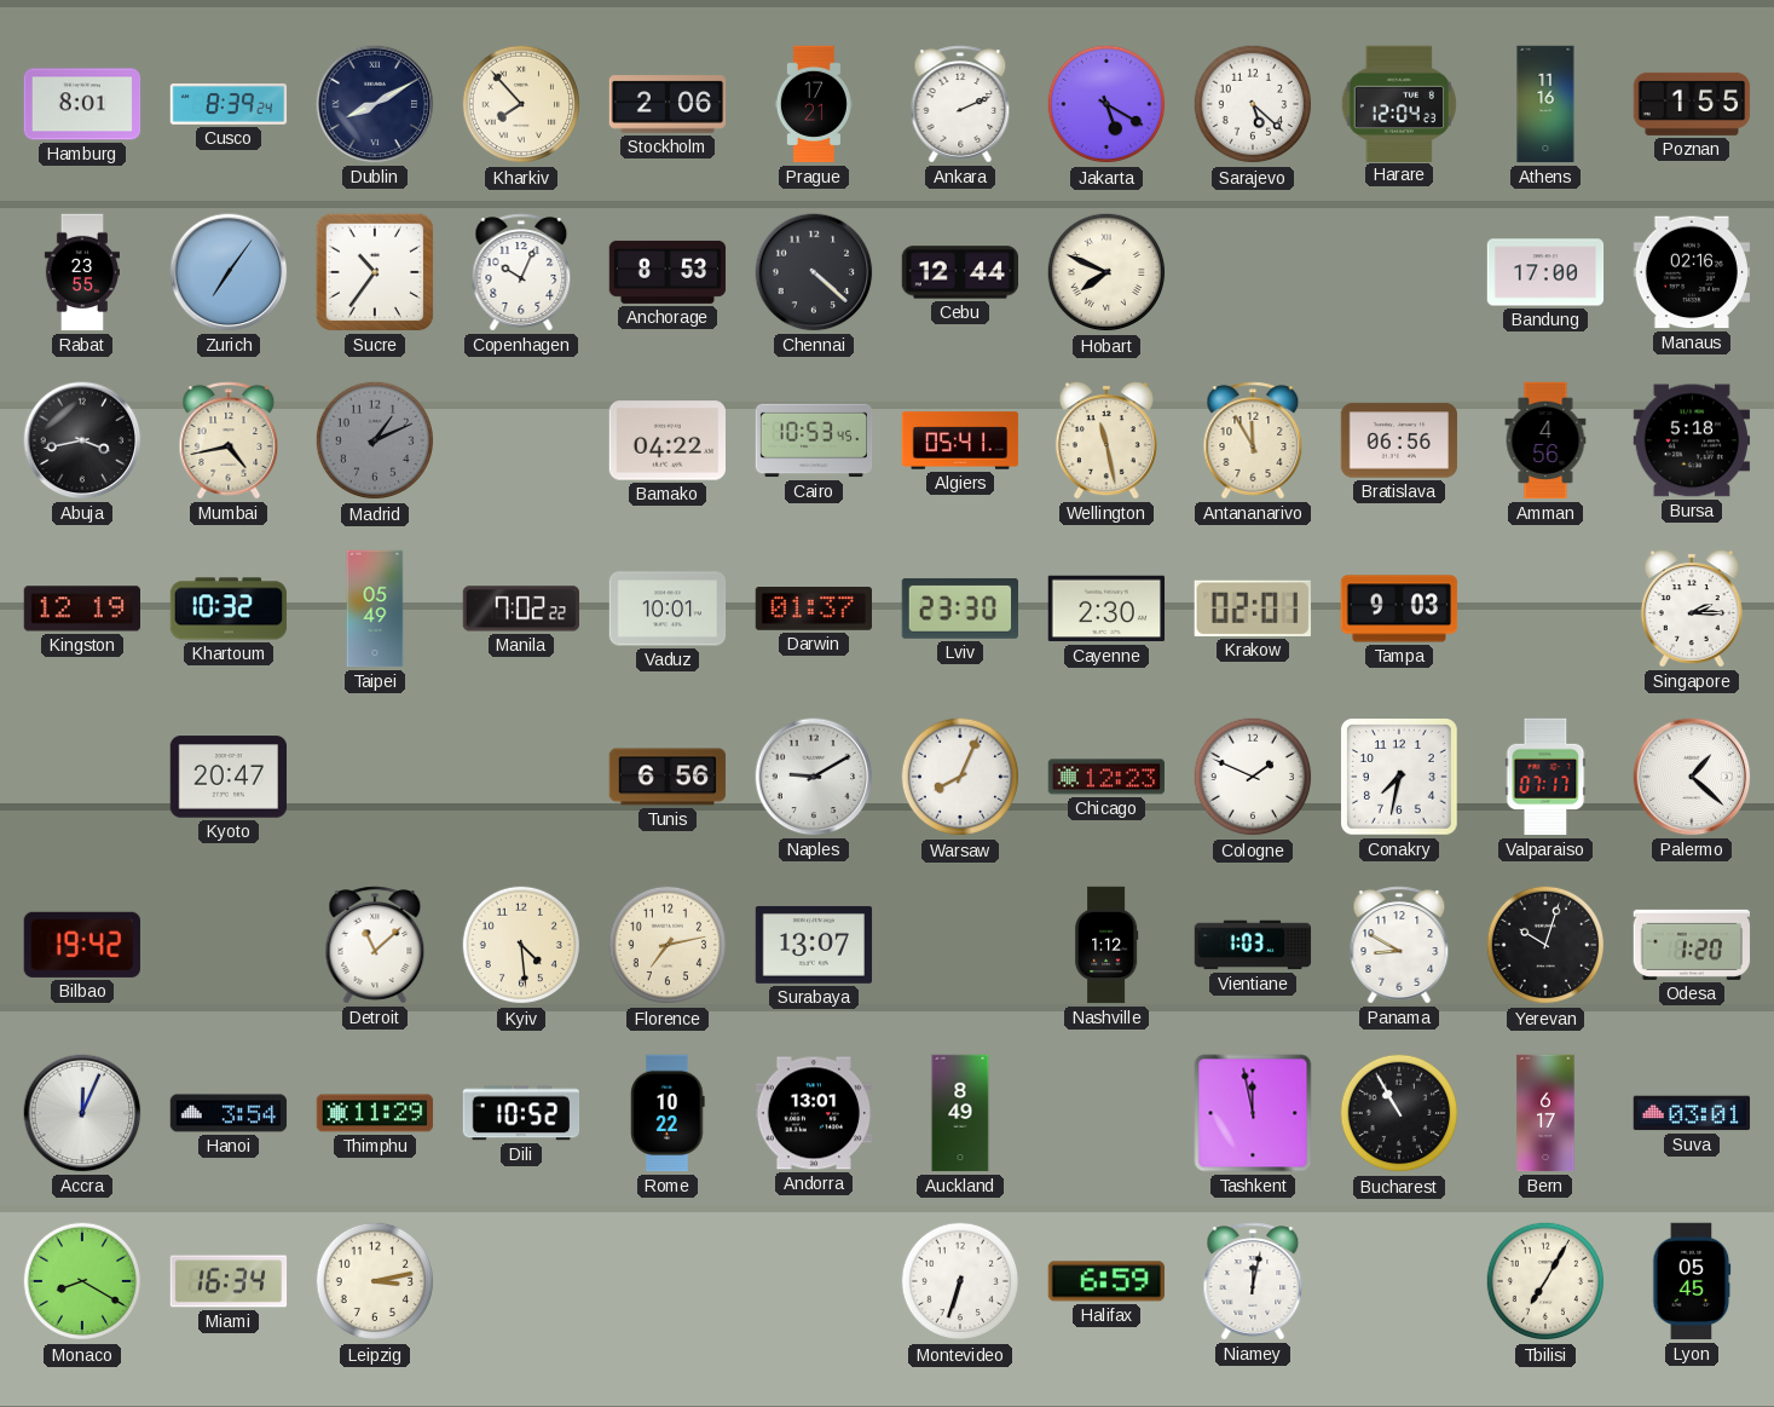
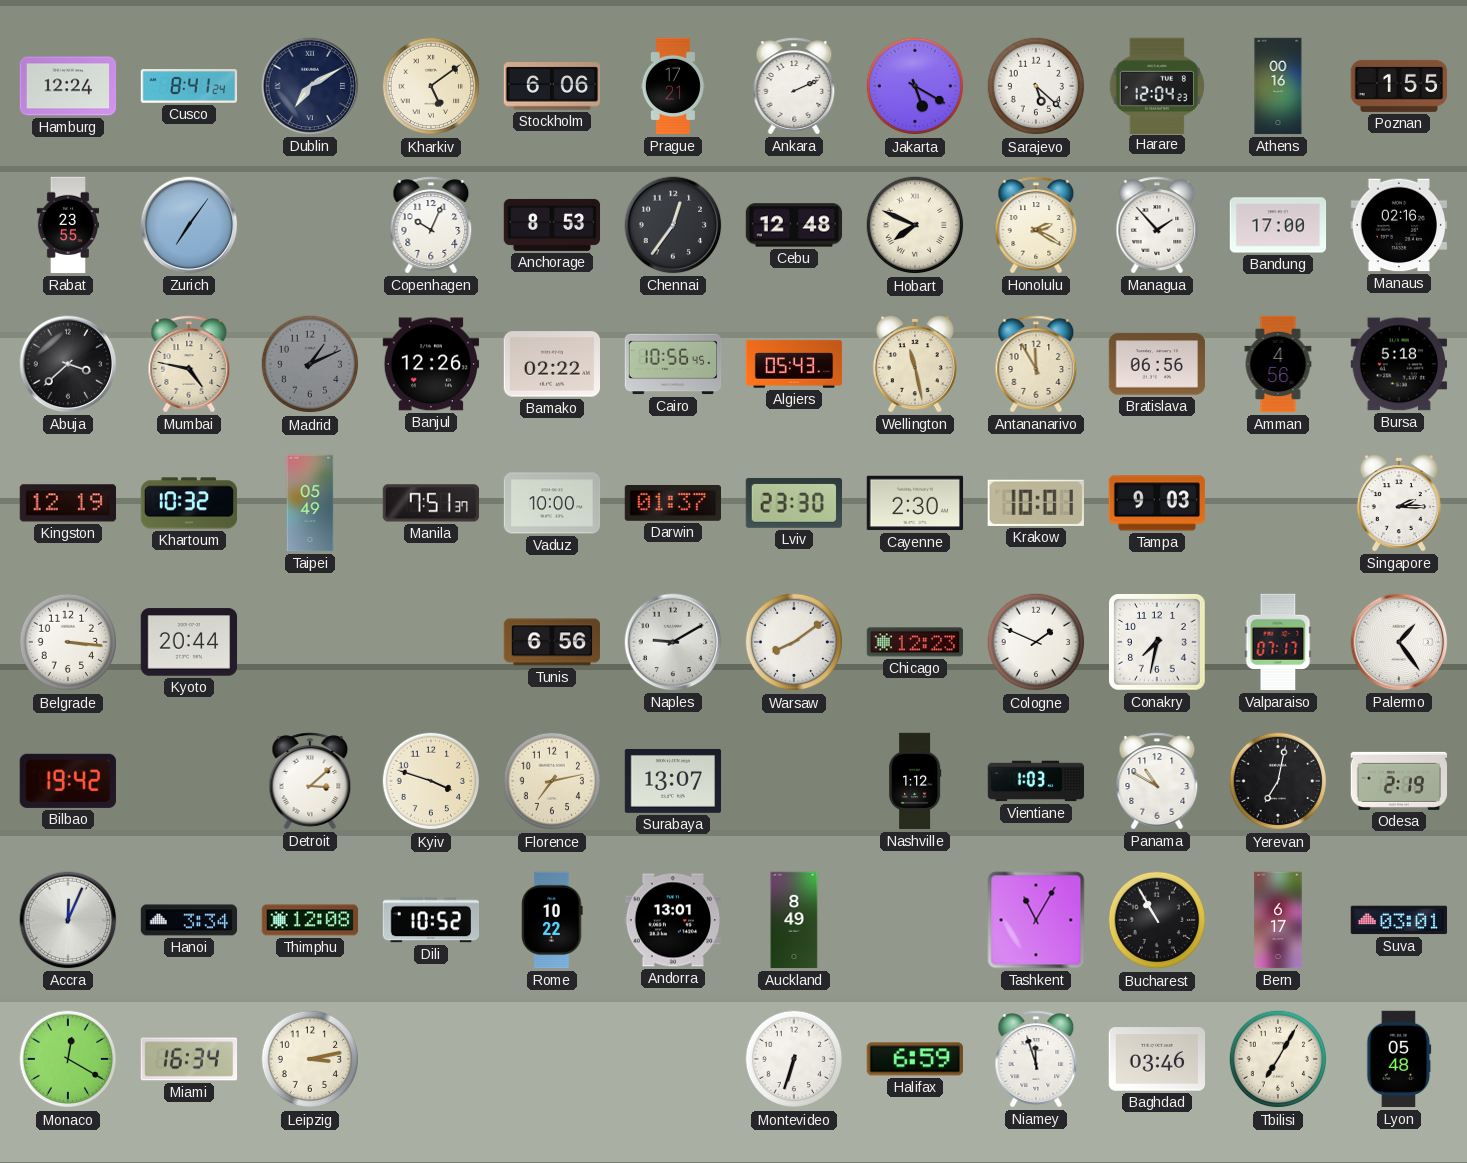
Hamburg: 8:01 -> 12:24
Cusco: 8:39 -> 8:41
Dublin: 8:10 -> 7:10
Kharkiv: 7:53 -> 5:09
Stockholm: 2:06 -> 6:06
Athens: 11:16 -> 00:16
Sucre: 10:36 -> none
Chennai: 4:22 -> 12:36
Cebu: 12:44 -> 12:48
Honolulu: none -> 2:20
Managua: none -> 1:53
Abuja: 3:43 -> 3:38
Mumbai: 4:43 -> 4:47
Banjul: none -> 12:26
Bamako: 04:22 -> 02:22
Cairo: 10:53 -> 10:56
Algiers: 05:41 -> 05:43
Manila: 7:02 -> 7:51
Vaduz: 10:01 -> 10:00
Krakow: 02:01 -> 10:01
Belgrade: none -> 3:16
Kyoto: 20:47 -> 20:44
Warsaw: 8:04 -> 8:09
Palermo: 1:22 -> 1:24
Detroit: 11:08 -> 3:08
Kyiv: 4:29 -> 3:48
Panama: 8:50 -> 10:50
Yerevan: 10:03 -> 7:02
Odesa: 1:20 -> 2:19
Hanoi: 3:54 -> 3:34
Thimphu: 11:29 -> 12:08
Tashkent: 11:58 -> 11:05
Monaco: 8:20 -> 12:20
Niamey: 12:02 -> 11:57
Baghdad: none -> 03:46
Lyon: 05:45 -> 05:48
